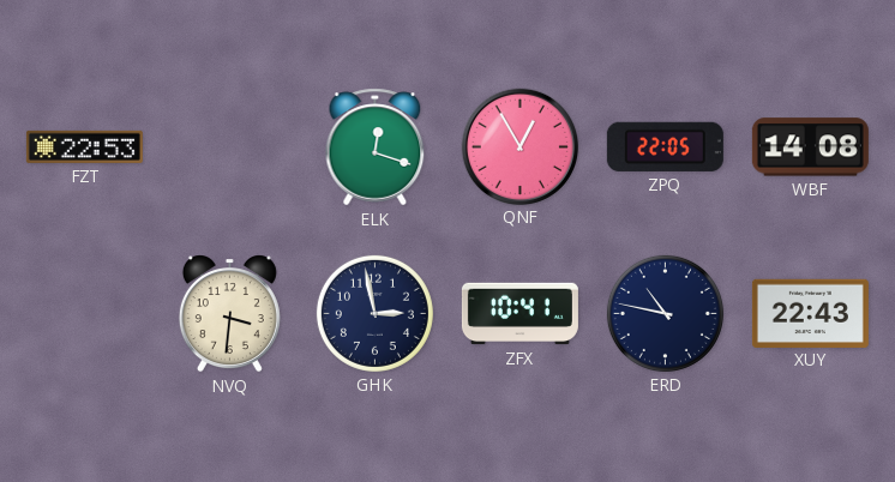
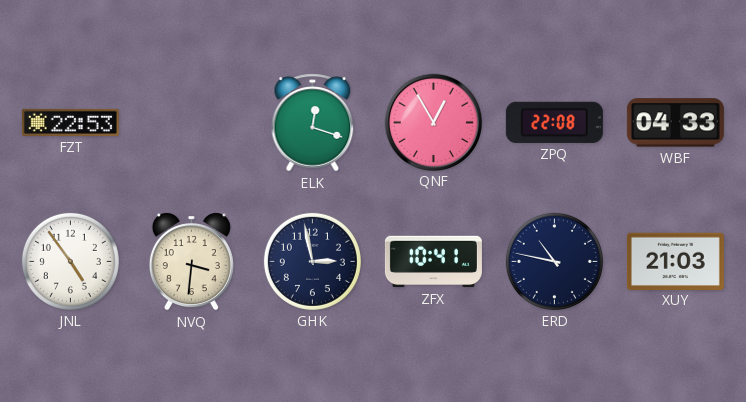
ZPQ: 22:05 -> 22:08
WBF: 14:08 -> 04:33
JNL: none -> 4:54
XUY: 22:43 -> 21:03
